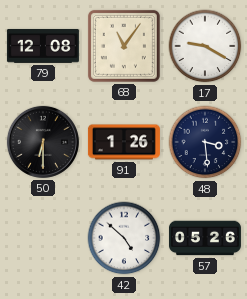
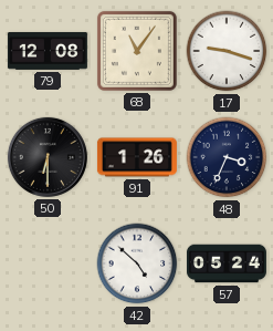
17: 9:20 -> 9:18
48: 3:29 -> 3:34
57: 05:26 -> 05:24
